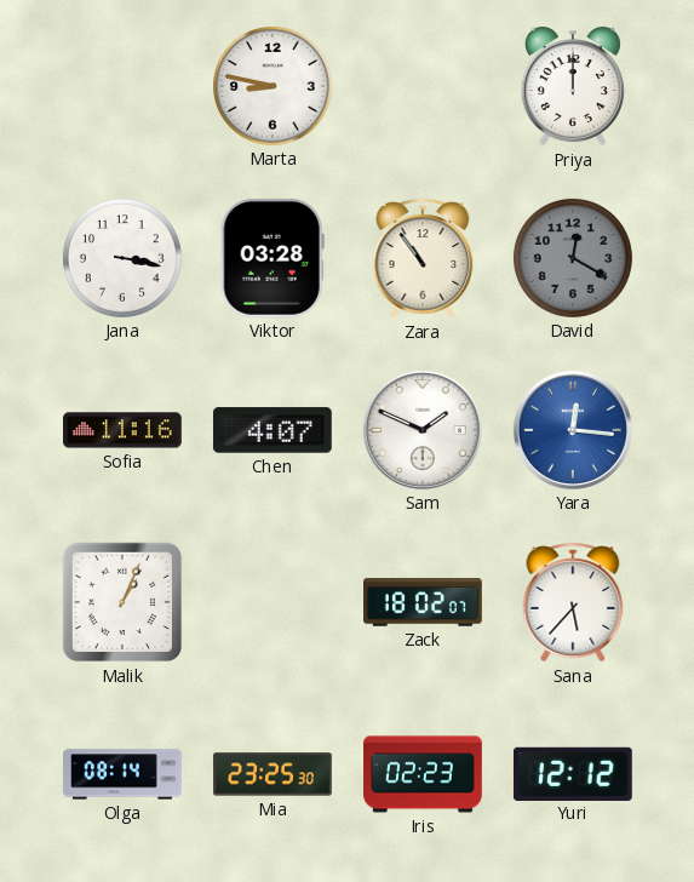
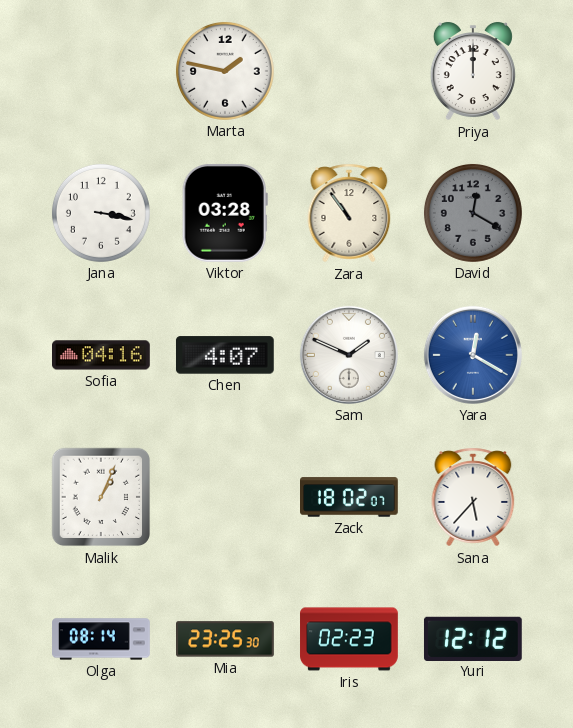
Marta: 8:47 -> 1:47
Sofia: 11:16 -> 04:16
Yara: 12:16 -> 12:20
